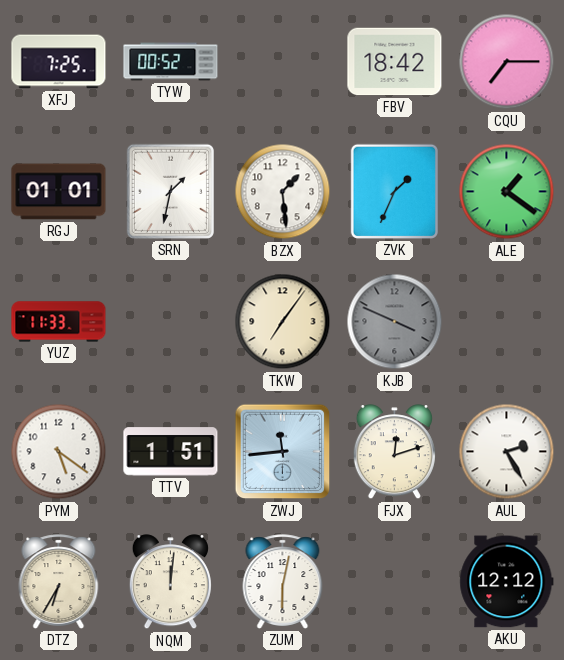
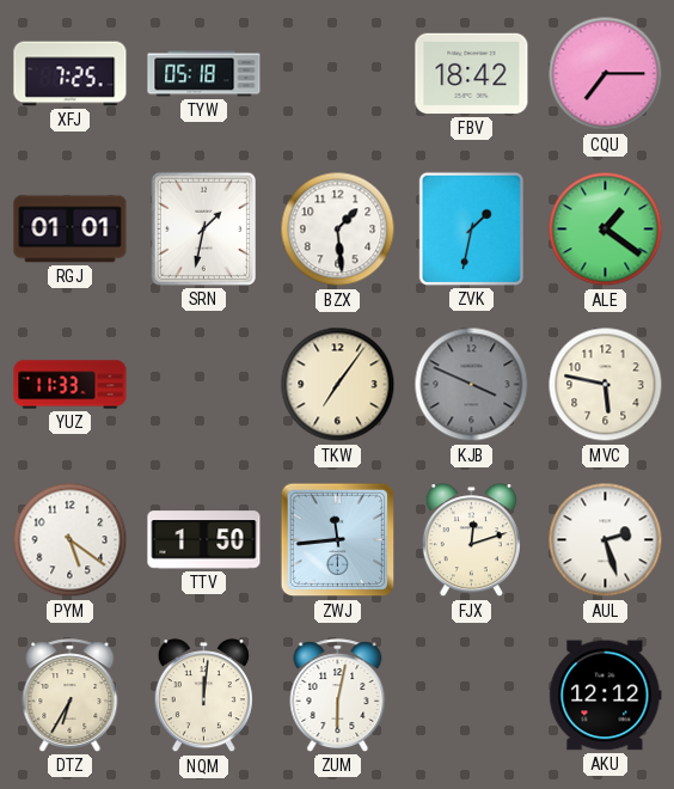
TYW: 00:52 -> 05:18
ZVK: 1:34 -> 1:32
MVC: none -> 5:47
TTV: 1:51 -> 1:50
AUL: 2:25 -> 2:27
